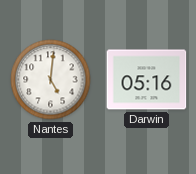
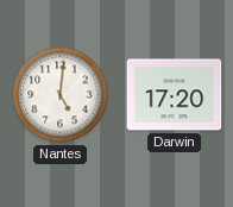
Darwin: 05:16 -> 17:20
